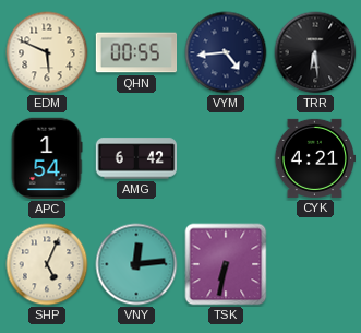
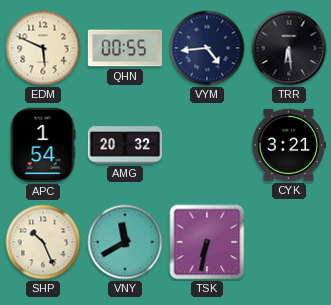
AMG: 6:42 -> 20:32
CYK: 4:21 -> 3:21
SHP: 5:04 -> 10:26
VNY: 12:14 -> 11:40
